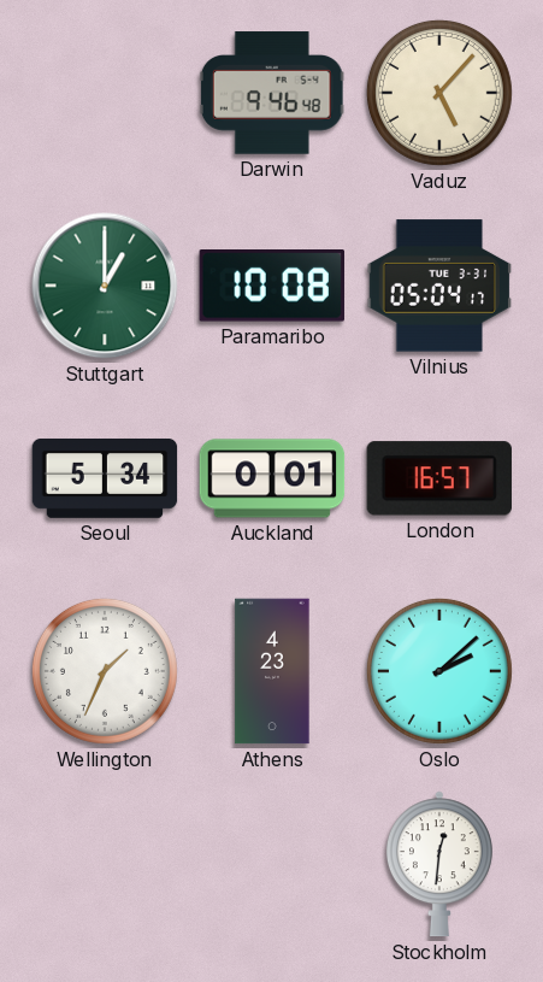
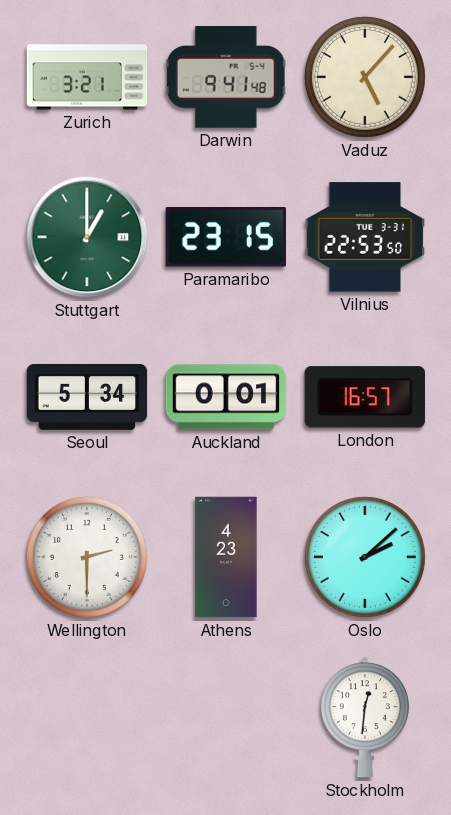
Zurich: none -> 3:21
Darwin: 9:46 -> 9:41
Paramaribo: 10:08 -> 23:15
Vilnius: 05:04 -> 22:53
Wellington: 1:34 -> 2:30
